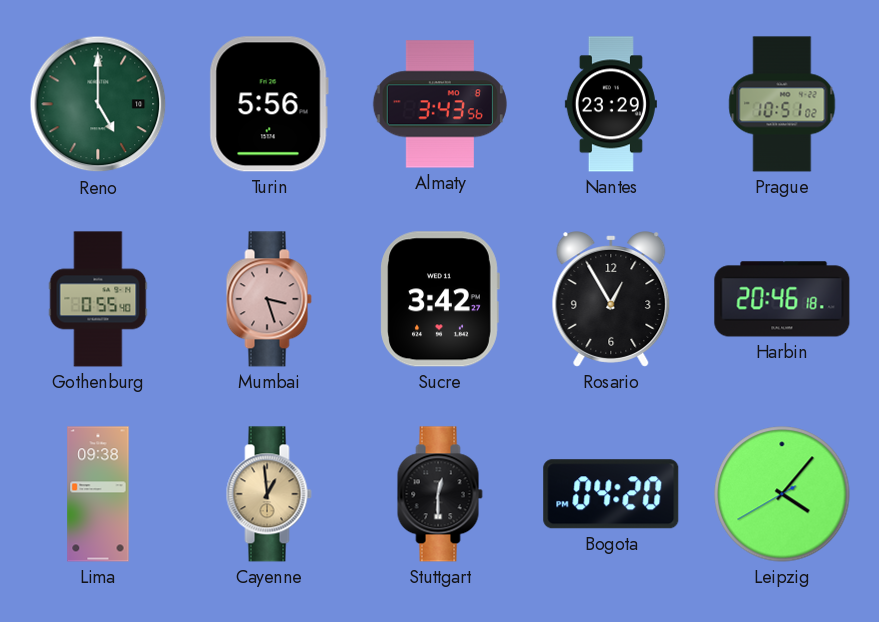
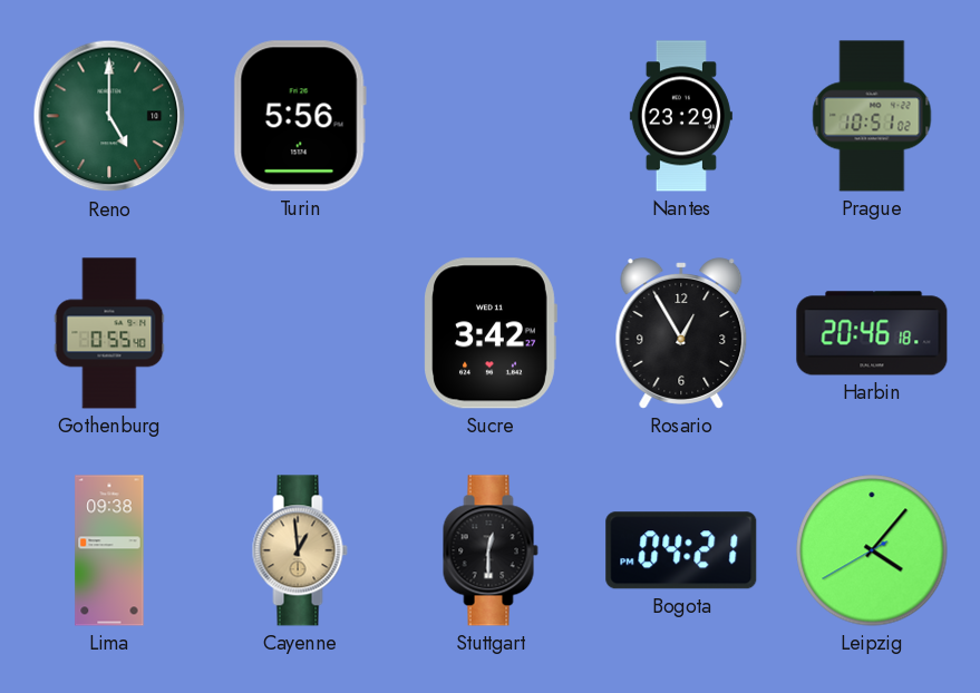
Almaty: 3:43 -> none
Mumbai: 3:27 -> none
Bogota: 04:20 -> 04:21
